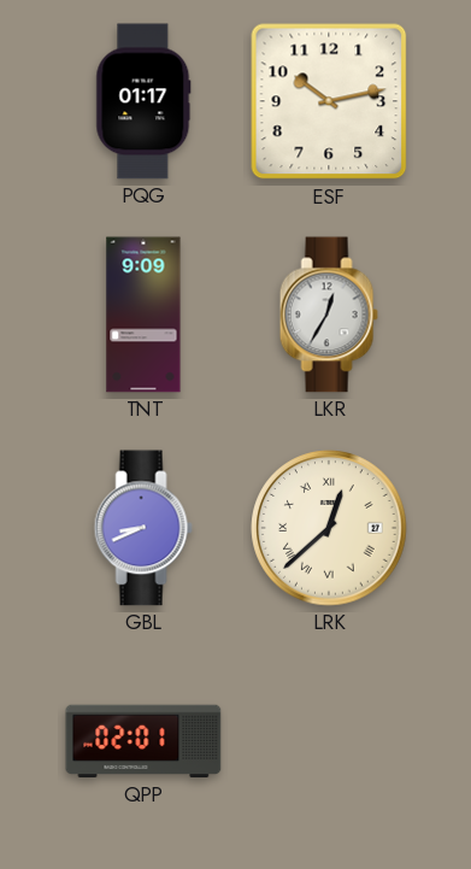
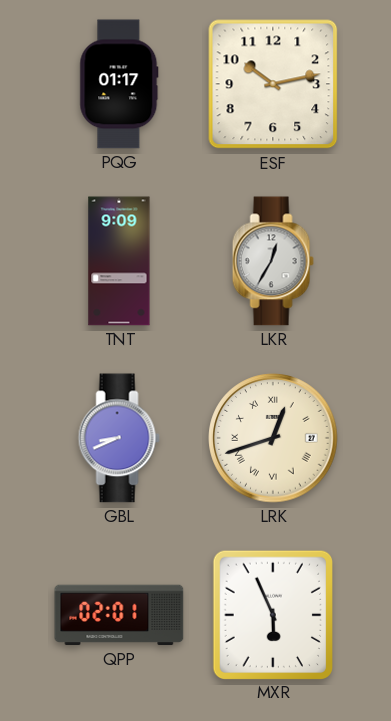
LRK: 12:38 -> 12:42
MXR: none -> 5:56
